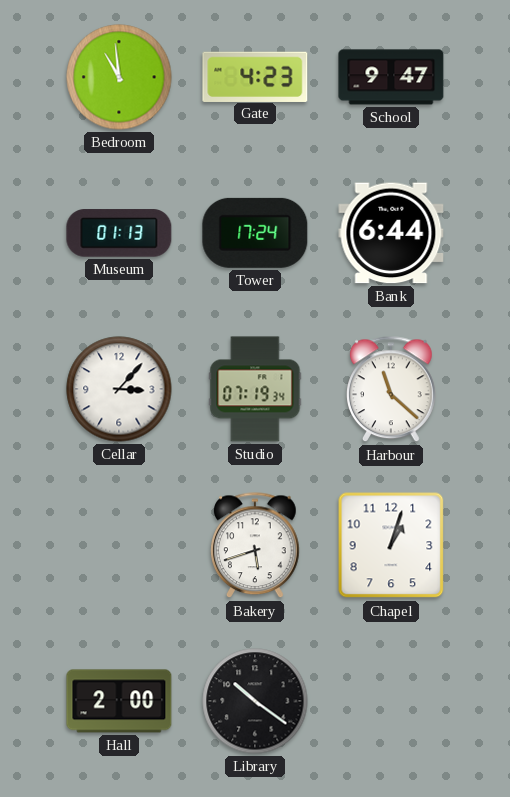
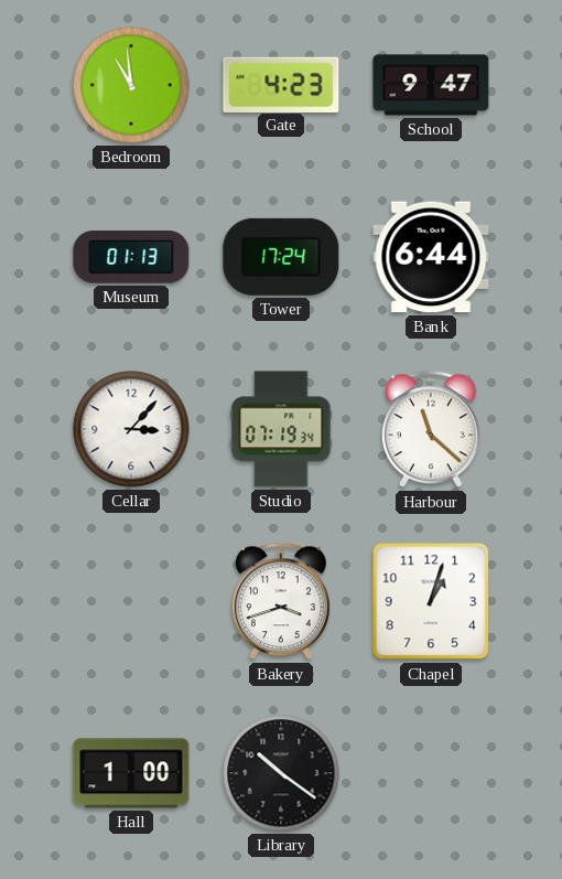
Bakery: 5:42 -> 3:42
Hall: 2:00 -> 1:00
